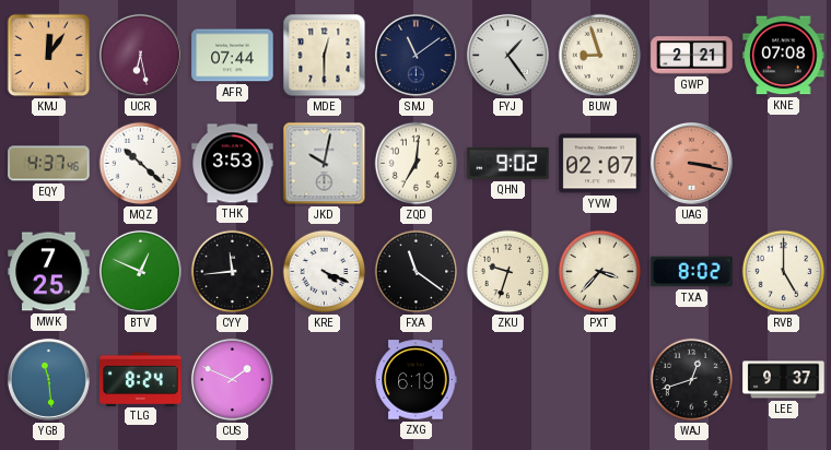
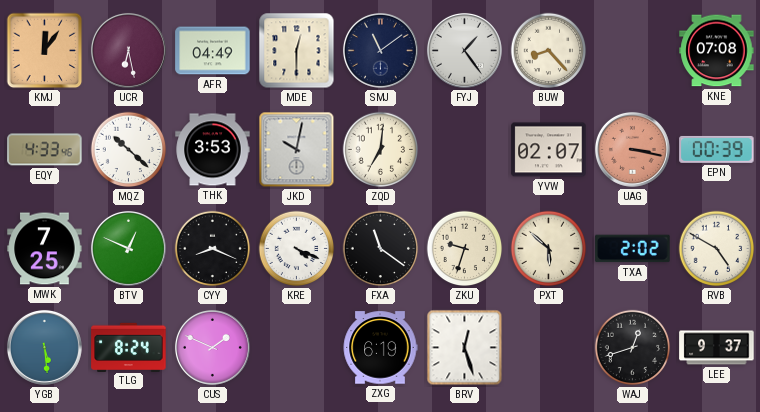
AFR: 07:44 -> 04:49
BUW: 8:57 -> 8:23
GWP: 2:21 -> none
EQY: 4:37 -> 4:33
QHN: 9:02 -> none
EPN: none -> 00:39
CYY: 11:44 -> 8:19
PXT: 3:37 -> 5:52
TXA: 8:02 -> 2:02
RVB: 5:00 -> 4:50
YGB: 11:29 -> 5:29
BRV: none -> 12:27
